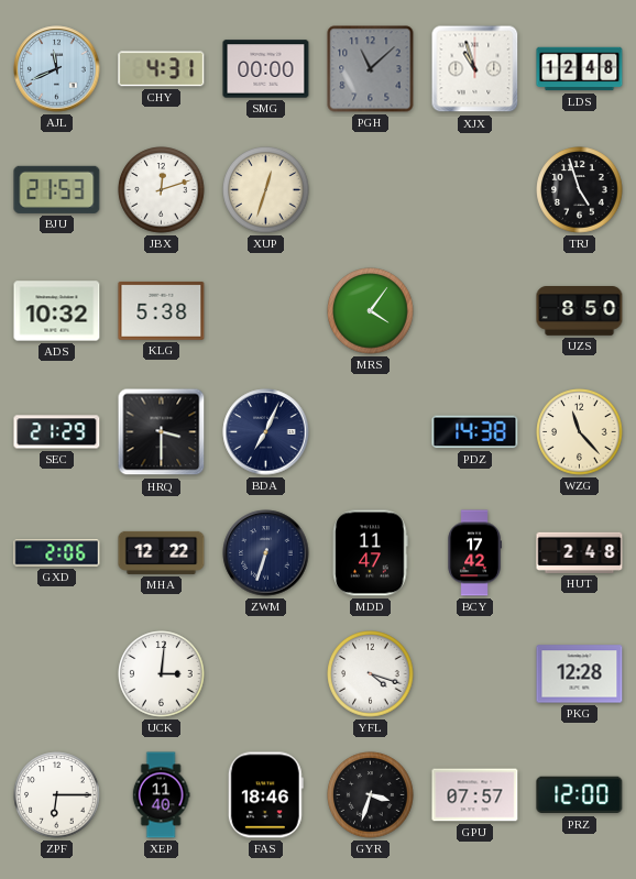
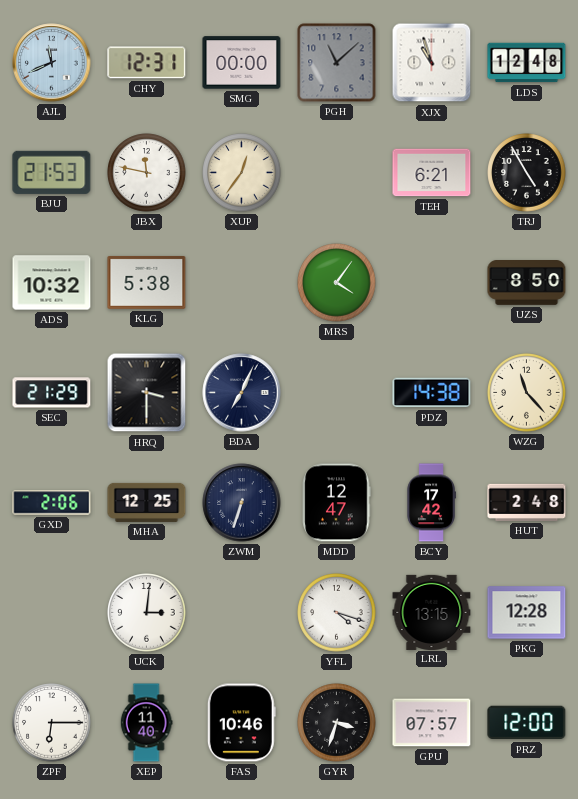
CHY: 4:31 -> 12:31
JBX: 12:12 -> 11:47
XUP: 12:33 -> 12:36
TEH: none -> 6:21
TRJ: 4:57 -> 4:55
MHA: 12:22 -> 12:25
MDD: 11:47 -> 12:47
LRL: none -> 13:15
FAS: 18:46 -> 10:46
